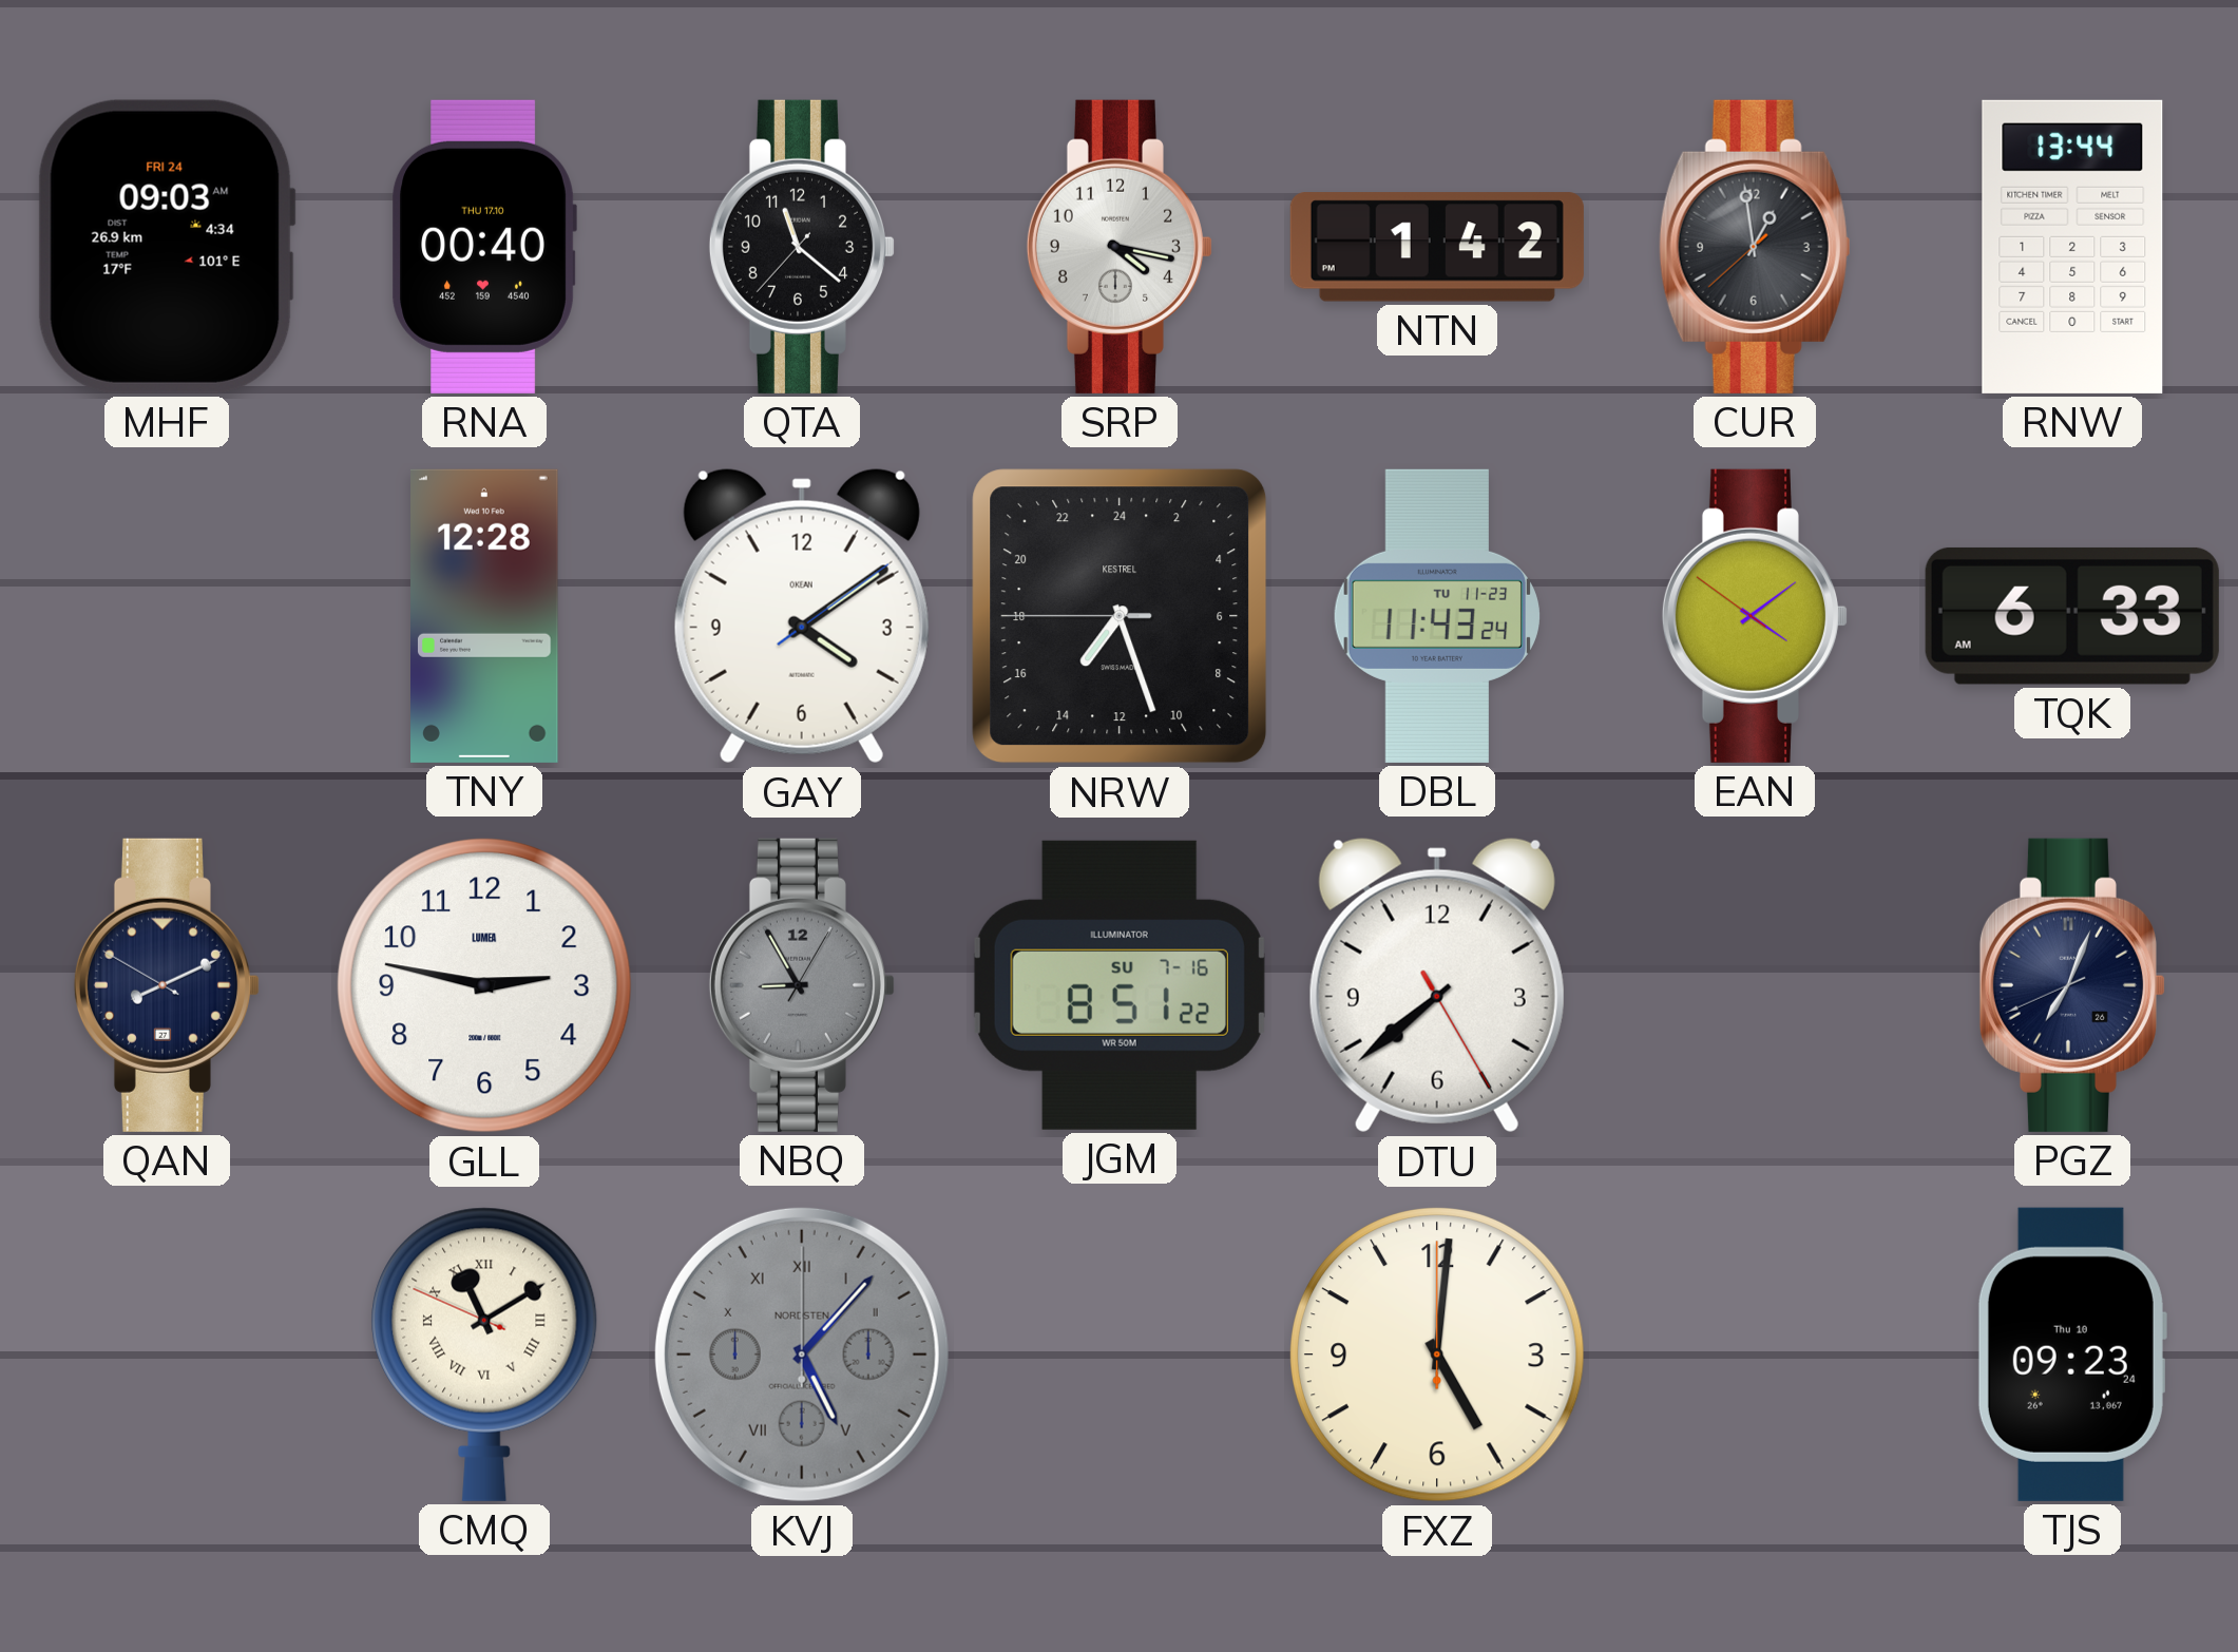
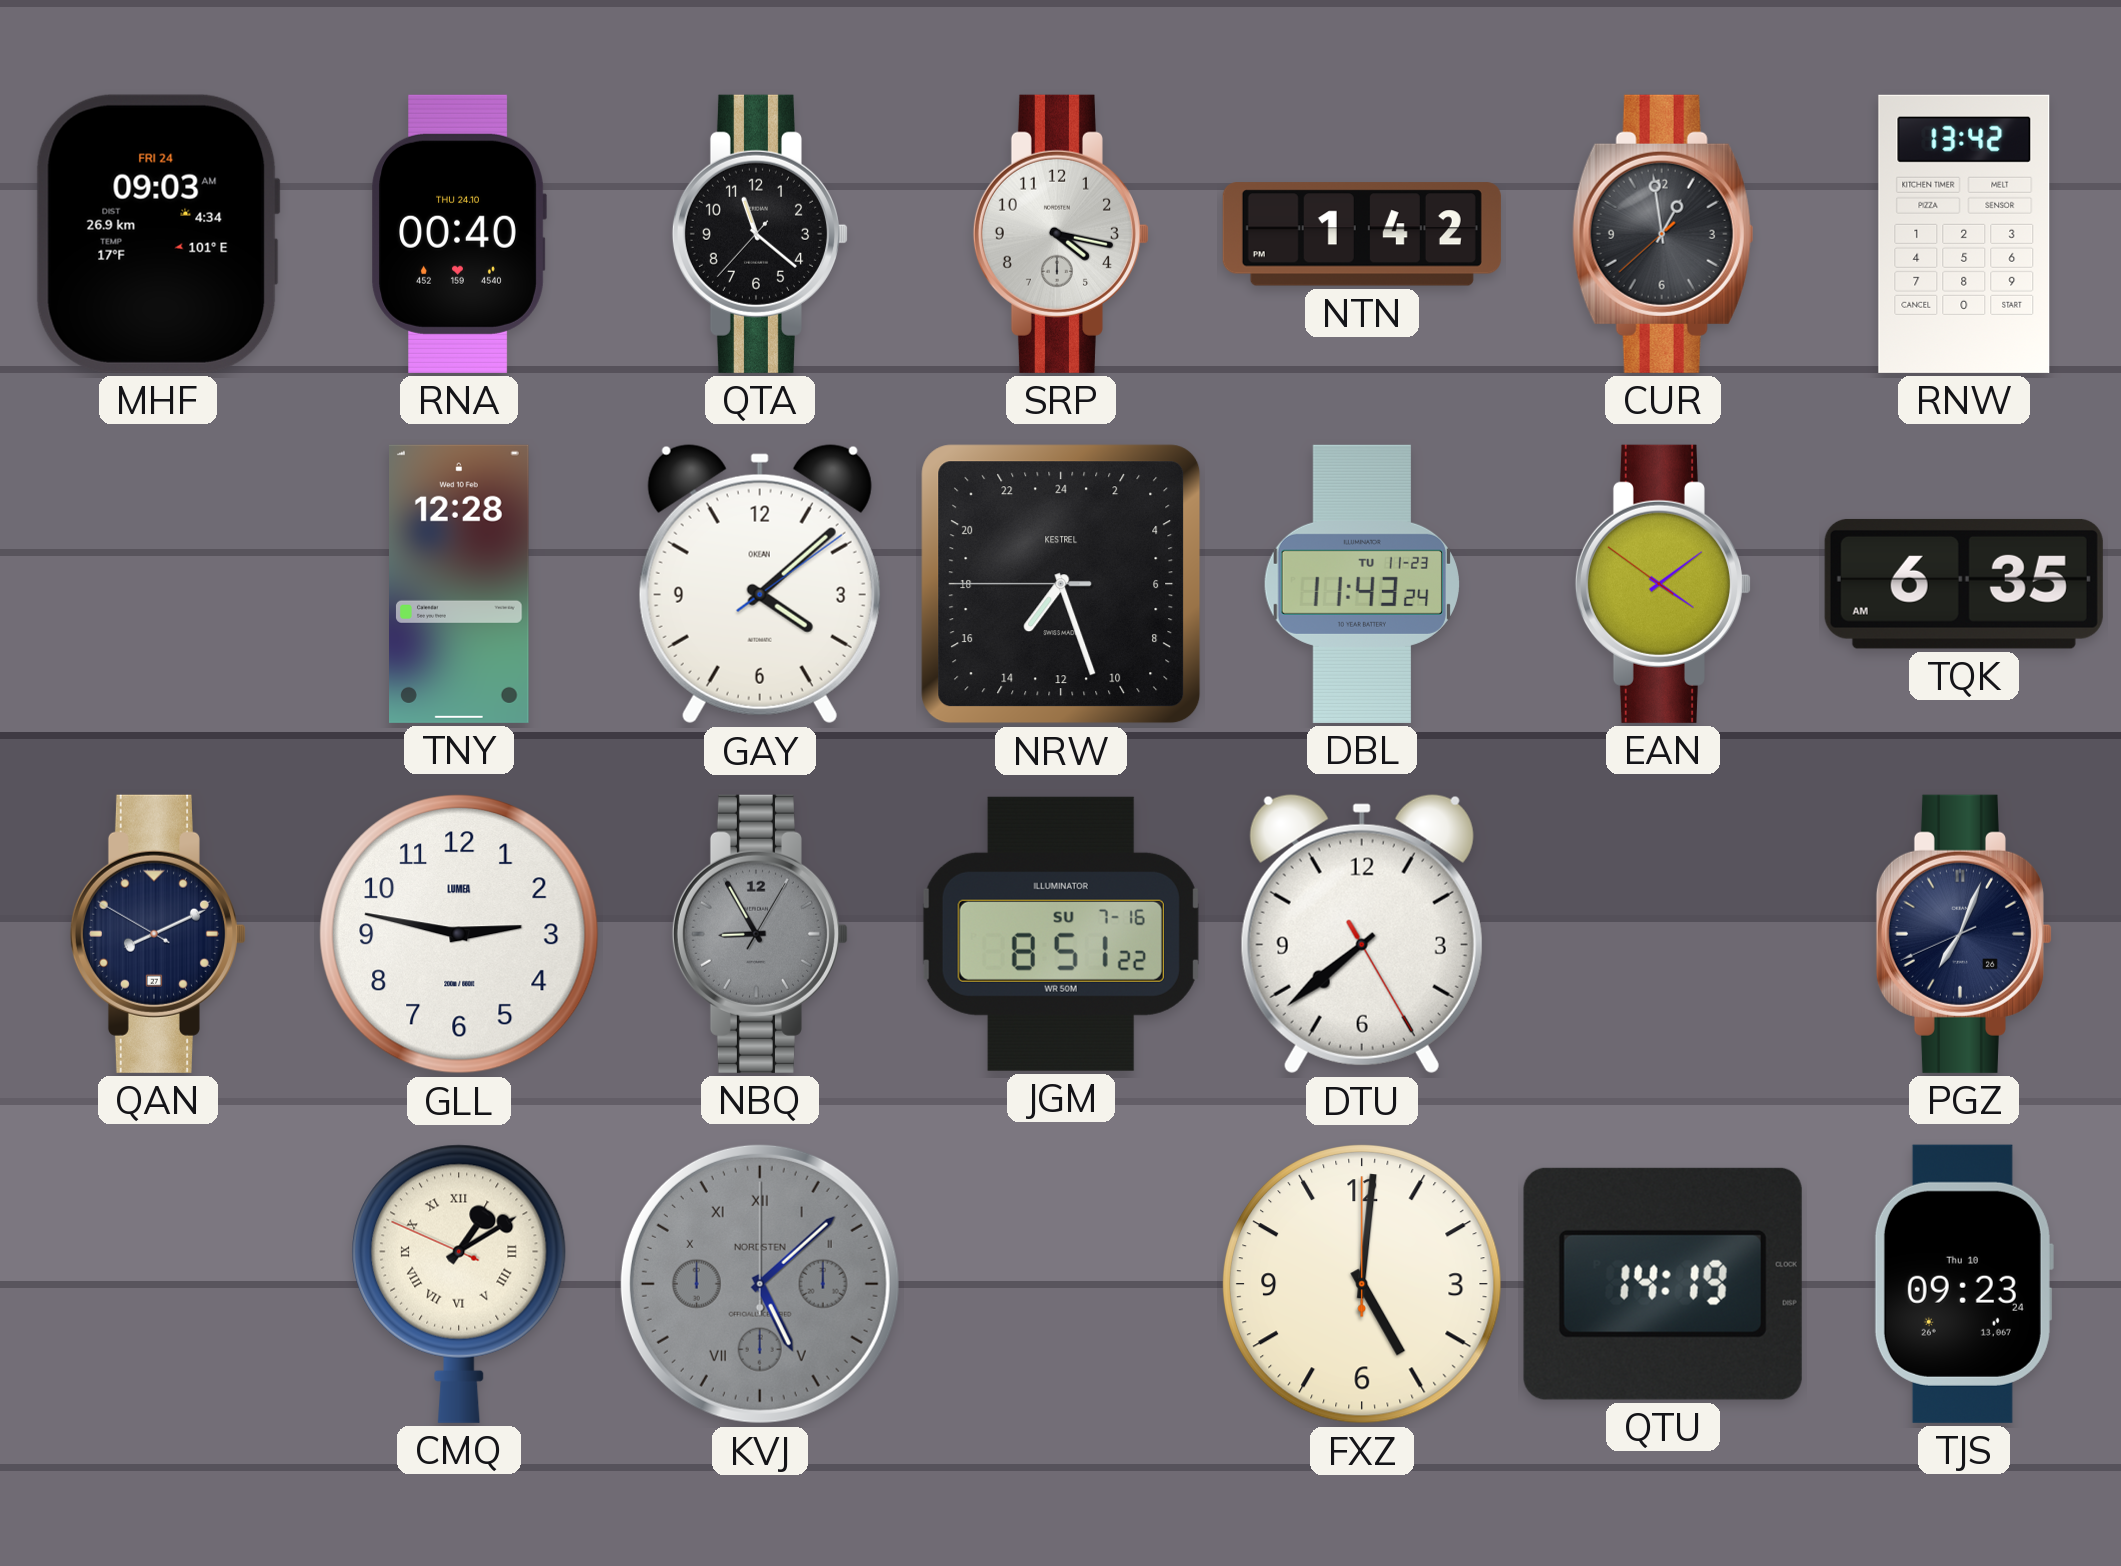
RNA date: THU 17.10 -> THU 24.10
RNW: 13:44 -> 13:42
GAY: 4:09 -> 4:08
TQK: 6:33 -> 6:35
CMQ: 11:09 -> 1:09
KVJ: 5:07 -> 5:08
QTU: none -> 14:19
